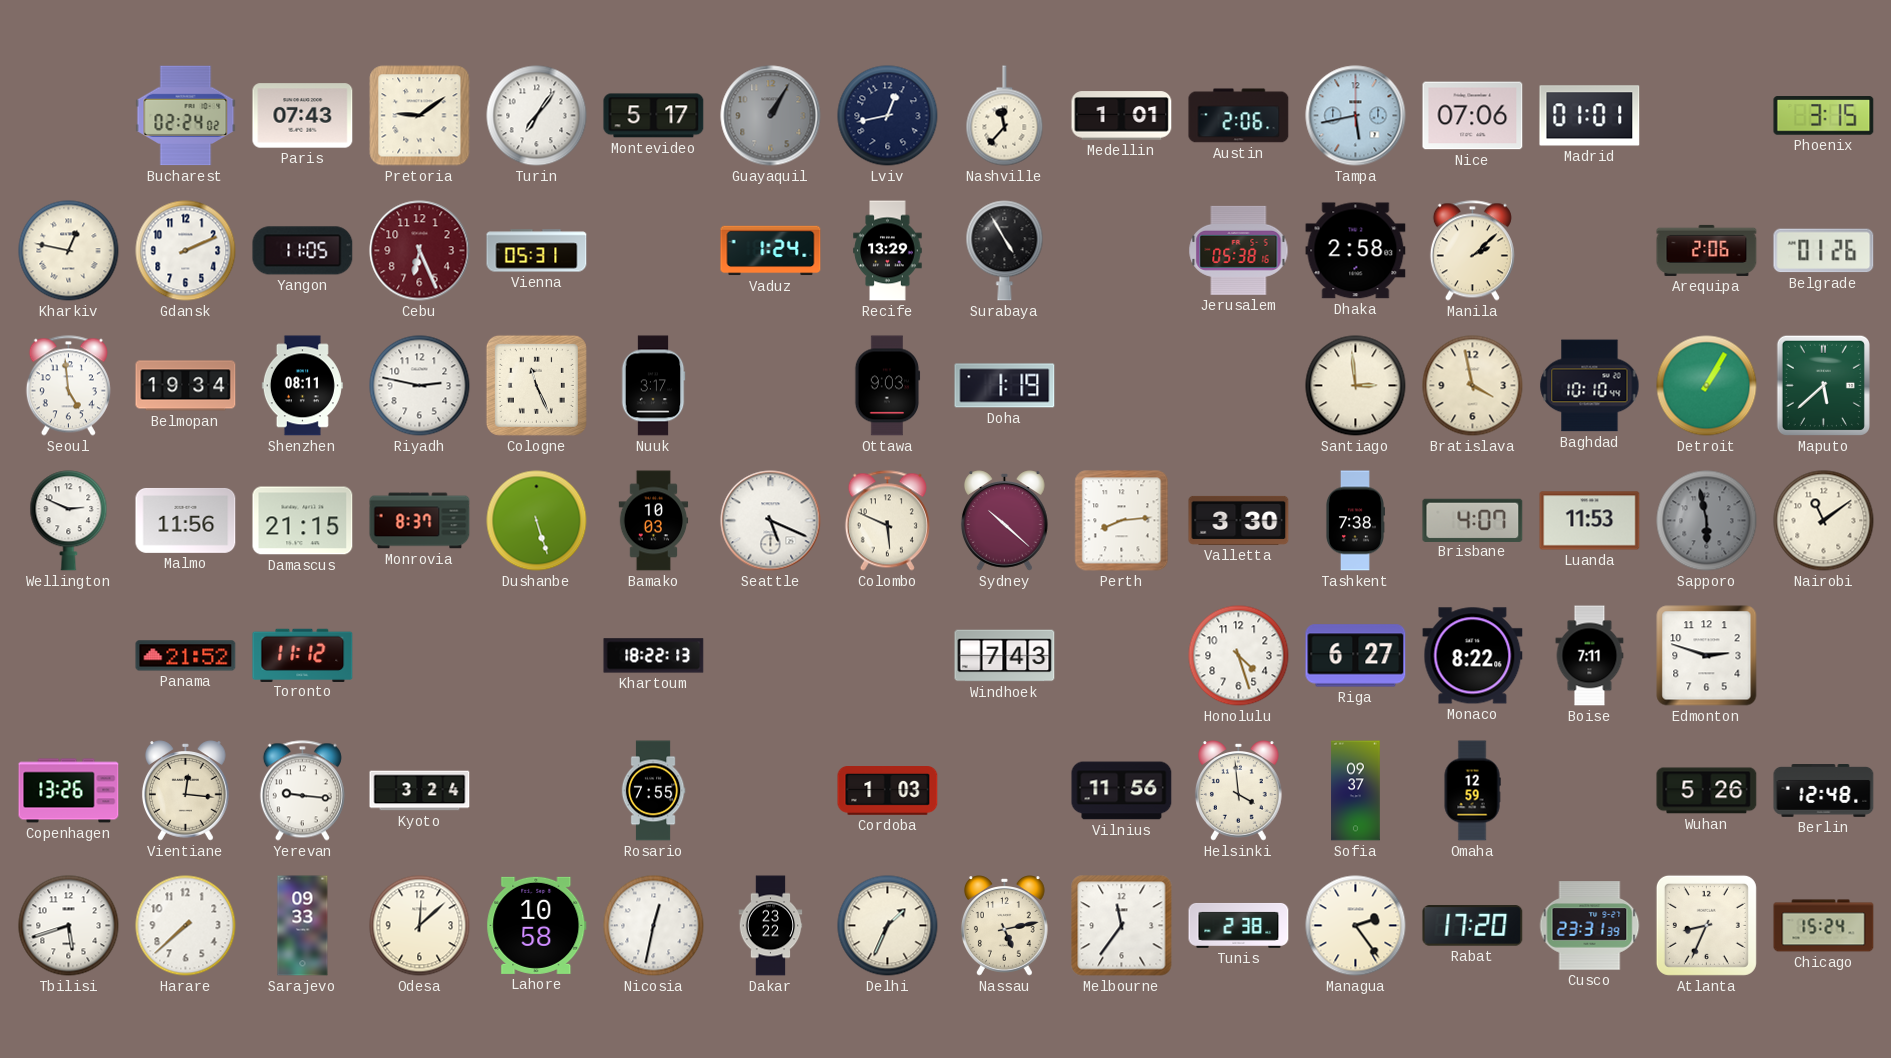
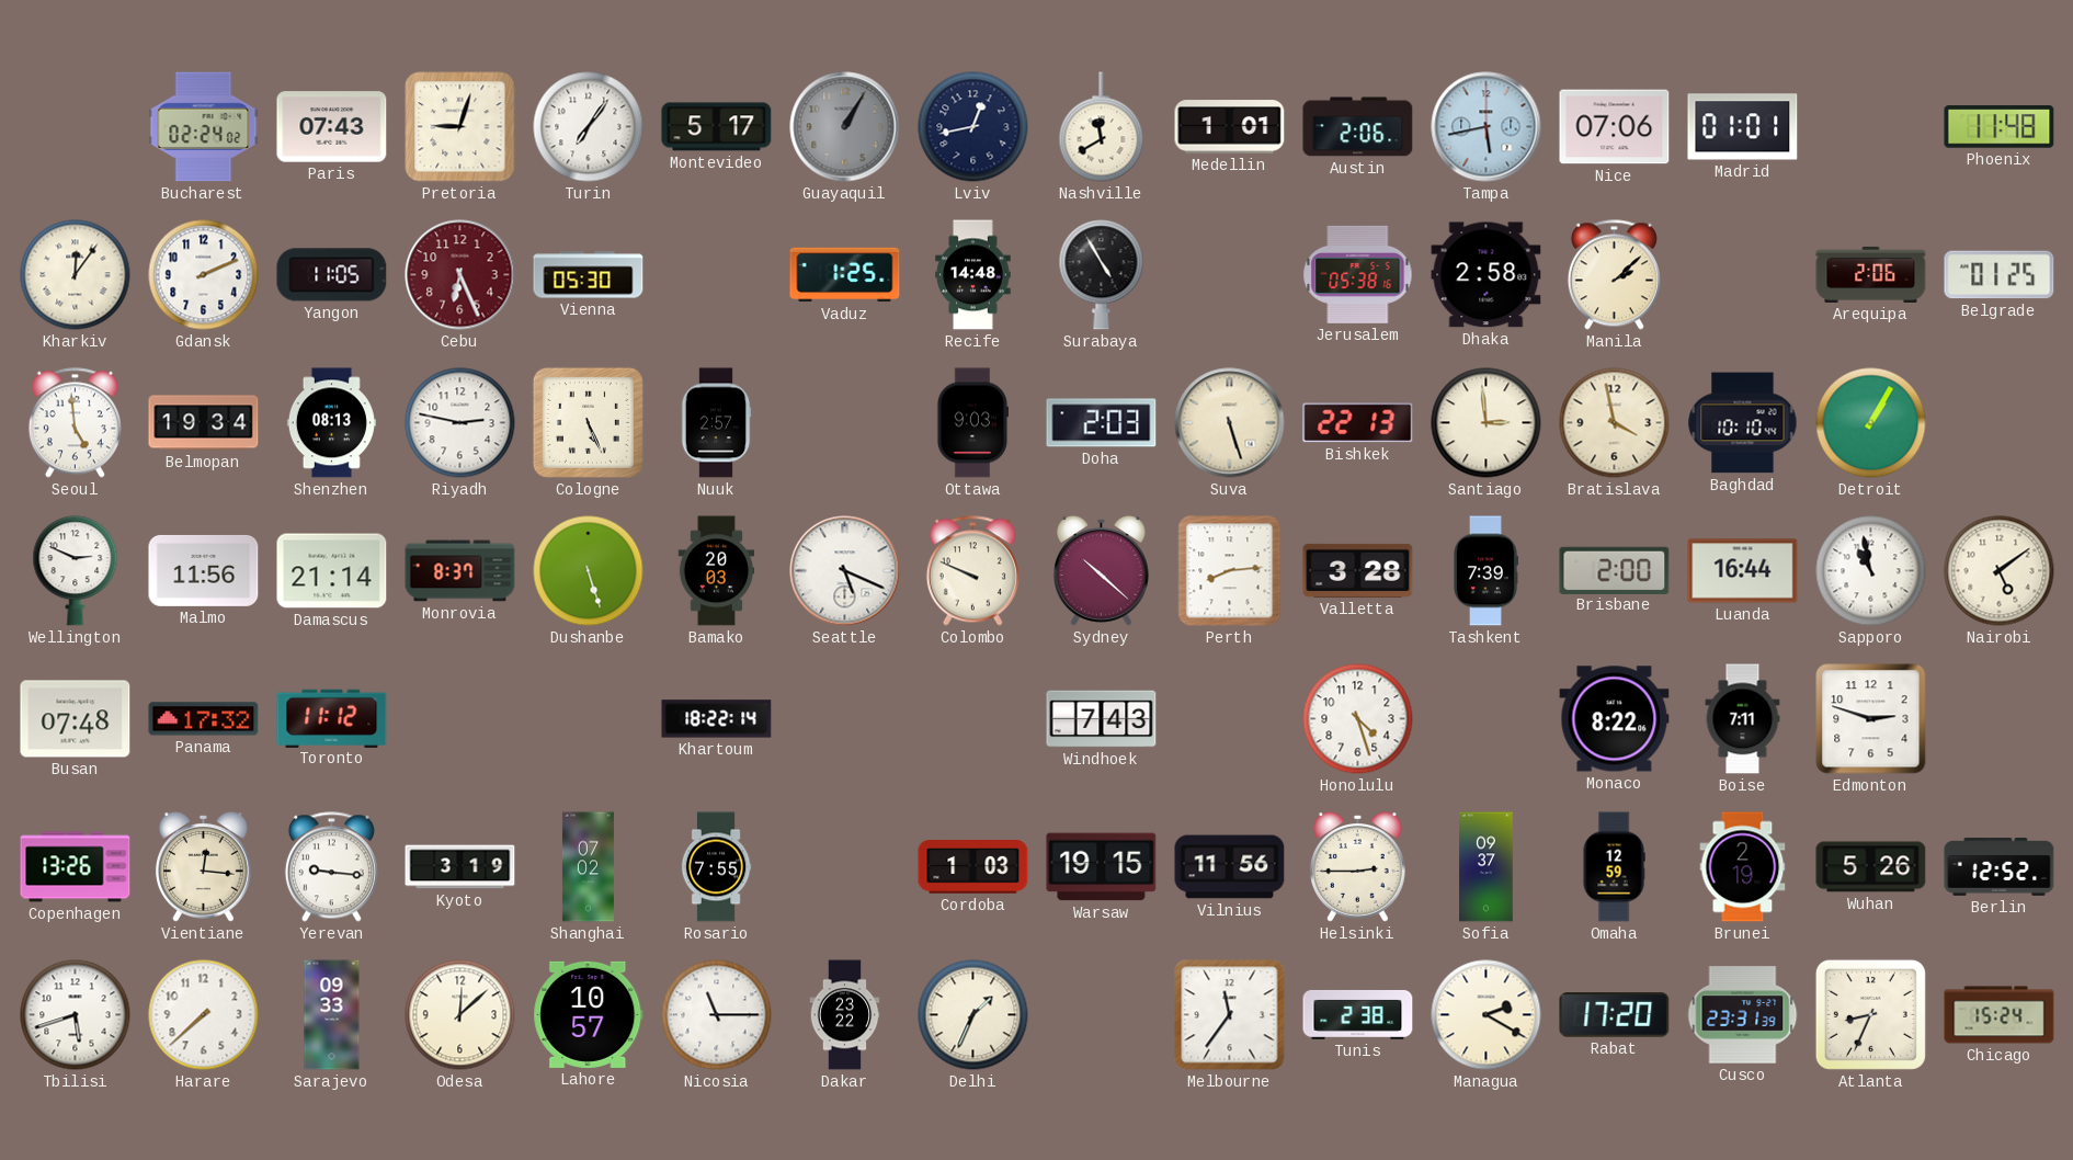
Pretoria: 9:09 -> 9:03
Nashville: 11:37 -> 11:40
Phoenix: 3:15 -> 11:48
Kharkiv: 12:47 -> 12:06
Vienna: 05:31 -> 05:30
Vaduz: 1:24 -> 1:25
Recife: 13:29 -> 14:48
Belgrade: 01:26 -> 01:25
Shenzhen: 08:11 -> 08:13
Cologne: 11:26 -> 5:26
Nuuk: 3:17 -> 2:57
Doha: 1:19 -> 2:03
Suva: none -> 5:27
Bishkek: none -> 22:13
Maputo: 5:38 -> none
Damascus: 21:15 -> 21:14
Bamako: 10:03 -> 20:03
Colombo: 5:49 -> 9:49
Valletta: 3:30 -> 3:28
Tashkent: 7:38 -> 7:39
Brisbane: 4:07 -> 2:00
Luanda: 11:53 -> 16:44
Sapporo: 5:58 -> 10:58
Sapporo dial: grey -> white
Nairobi: 11:09 -> 5:09
Busan: none -> 07:48
Panama: 21:52 -> 17:32
Khartoum: 18:22:13 -> 18:22:14
Riga: 6:27 -> none
Kyoto: 3:24 -> 3:19
Shanghai: none -> 07:02
Warsaw: none -> 19:15
Helsinki: 3:59 -> 2:45
Brunei: none -> 2:19
Berlin: 12:48 -> 12:52
Lahore: 10:58 -> 10:57
Nicosia: 12:32 -> 11:15
Nassau: 5:13 -> none
Managua: 2:24 -> 2:20
